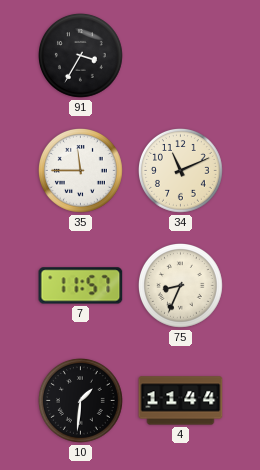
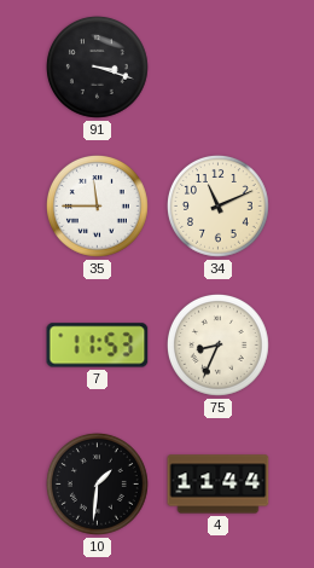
91: 3:35 -> 3:18
7: 11:57 -> 11:53
